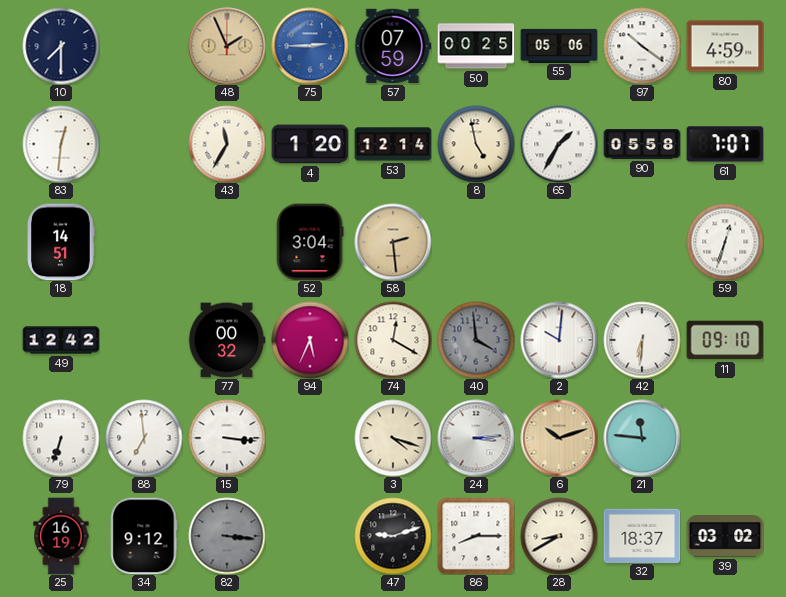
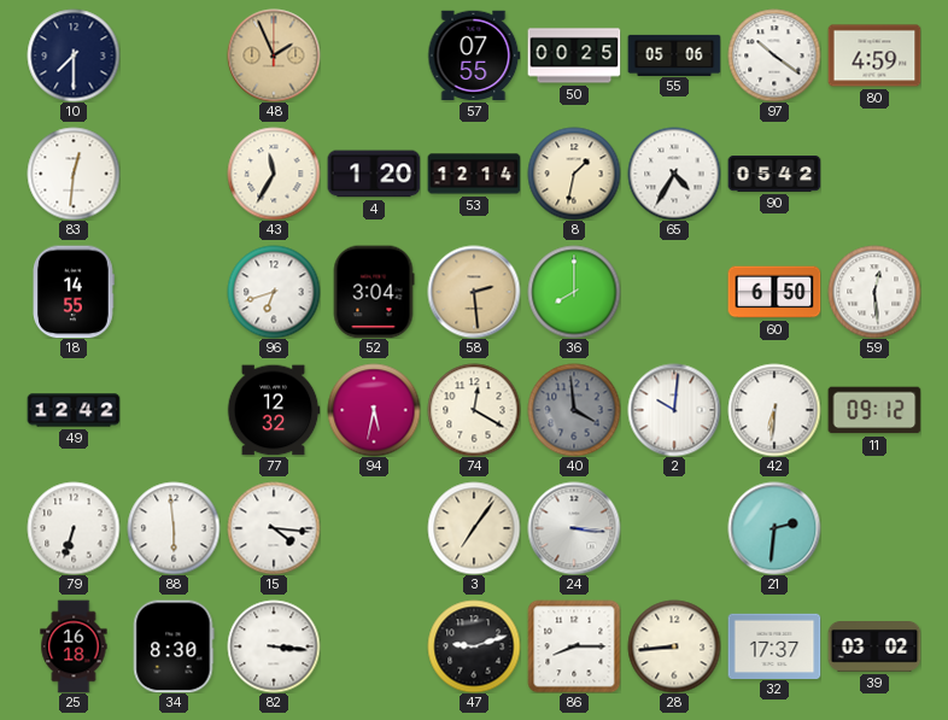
75: 2:45 -> none
57: 07:59 -> 07:55
8: 4:58 -> 1:32
65: 1:35 -> 4:35
90: 05:58 -> 05:42
61: 7:07 -> none
18: 14:51 -> 14:55
96: none -> 6:42
36: none -> 8:00
60: none -> 6:50
59: 12:33 -> 12:29
77: 00:32 -> 12:32
94: 5:34 -> 5:32
11: 09:10 -> 09:12
88: 6:59 -> 5:59
15: 3:16 -> 4:16
3: 4:18 -> 7:06
24: 3:14 -> 3:16
6: 10:12 -> none
21: 11:46 -> 2:31
25: 16:19 -> 16:18
34: 9:12 -> 8:30
82 dial: grey -> white
28: 8:40 -> 8:44
32: 18:37 -> 17:37
